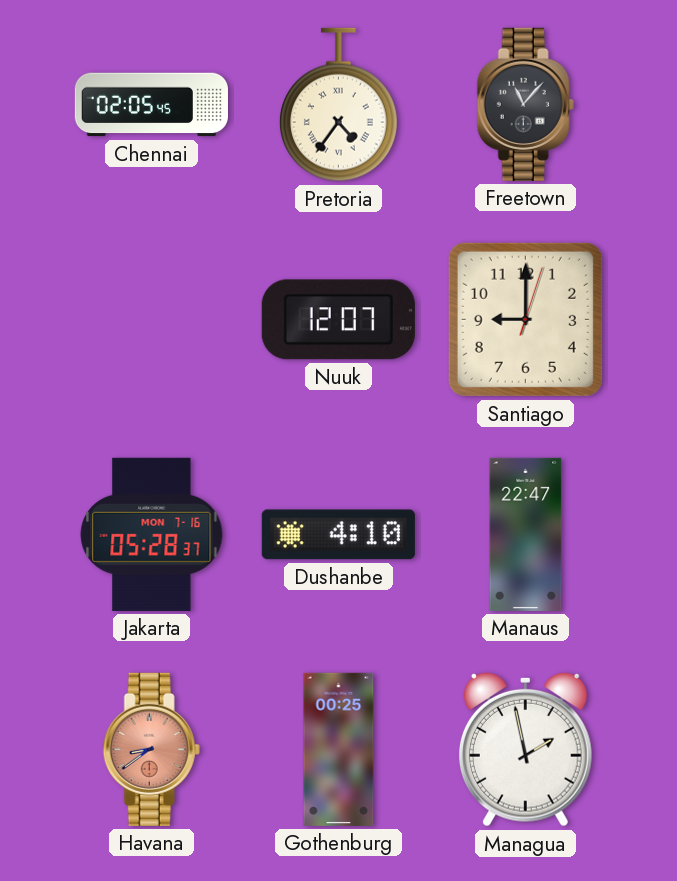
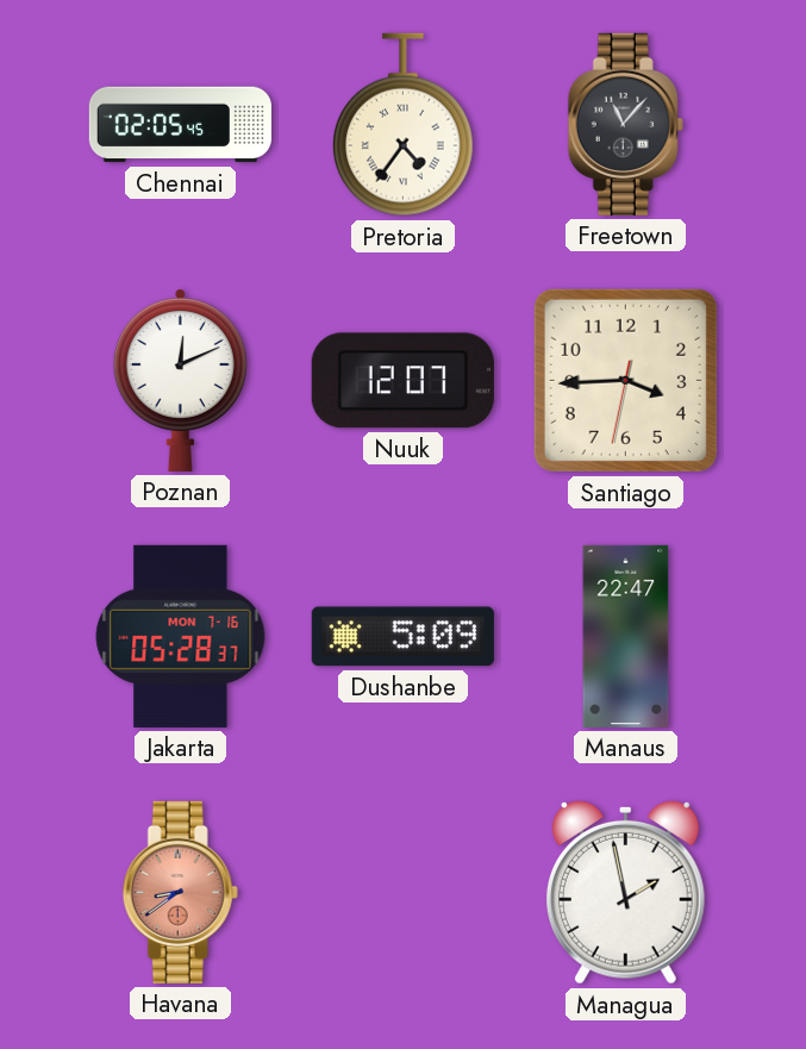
Poznan: none -> 12:11
Santiago: 9:00 -> 3:44
Dushanbe: 4:10 -> 5:09
Gothenburg: 00:25 -> none
